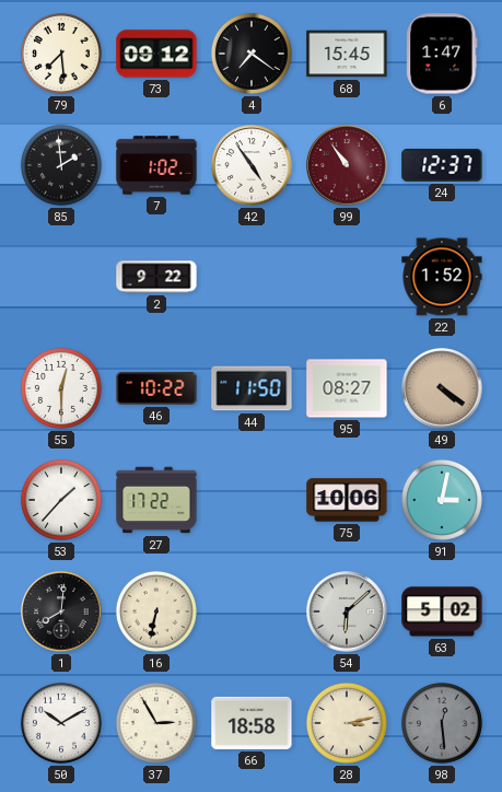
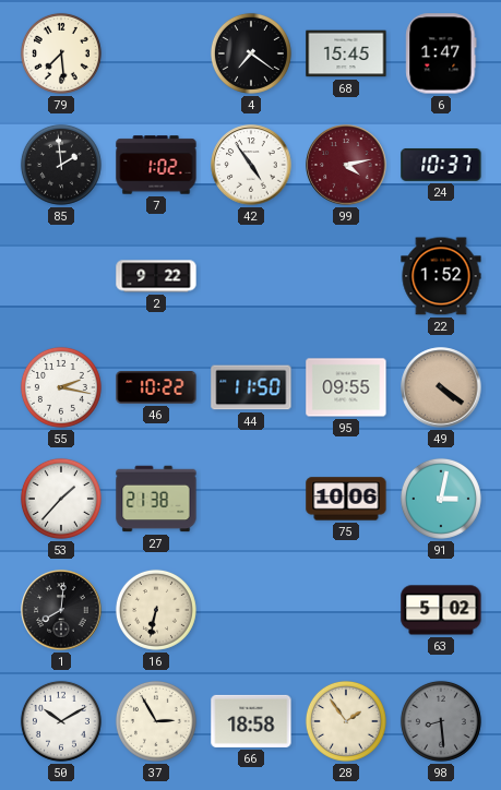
73: 09:12 -> none
99: 10:54 -> 4:13
24: 12:37 -> 10:37
55: 12:30 -> 2:17
95: 08:27 -> 09:55
27: 17:22 -> 21:38
54: 6:08 -> none
28: 3:13 -> 1:54
98: 12:29 -> 8:29
